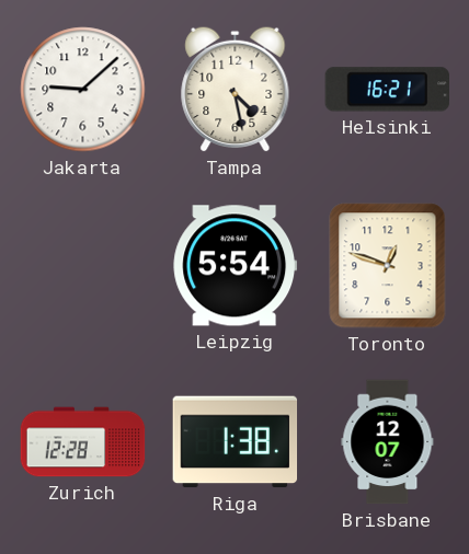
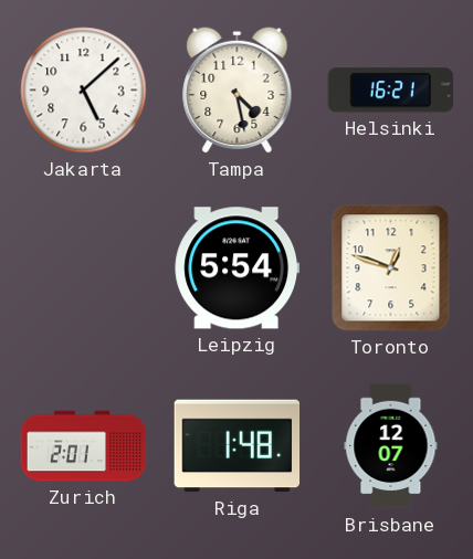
Jakarta: 9:08 -> 5:08
Zurich: 12:28 -> 2:01
Riga: 1:38 -> 1:48
